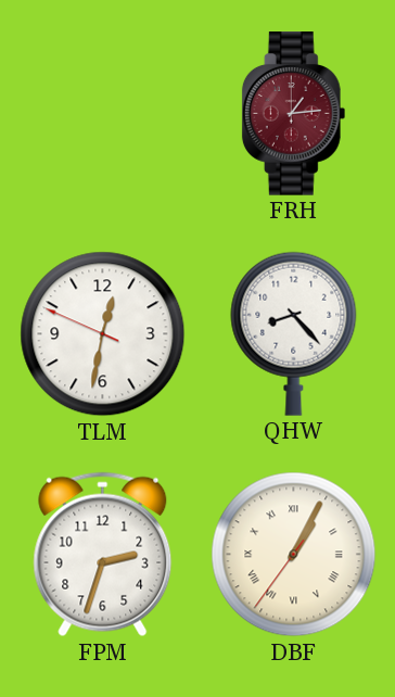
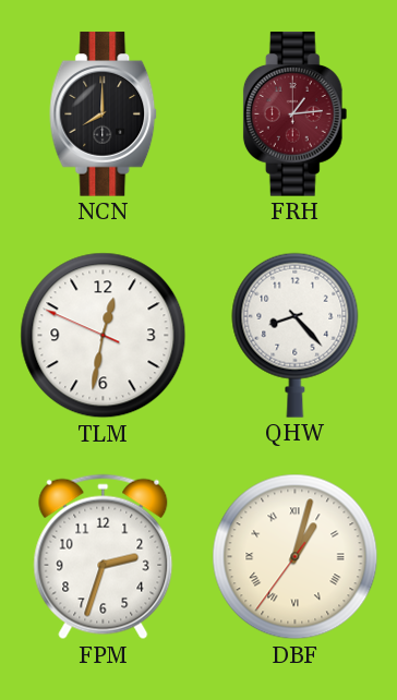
NCN: none -> 8:00
DBF: 1:04 -> 1:02
